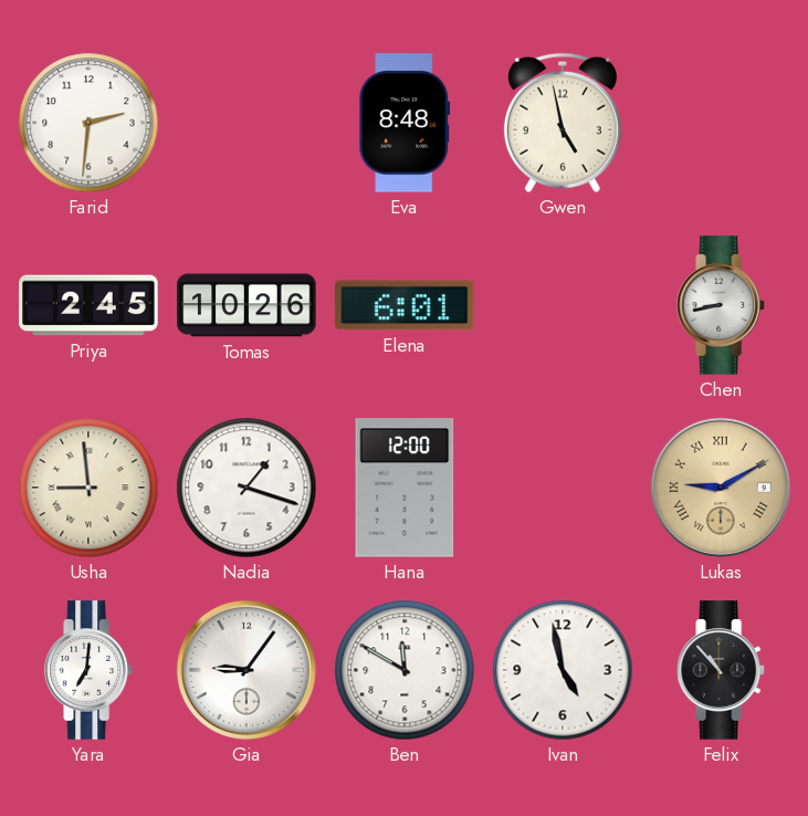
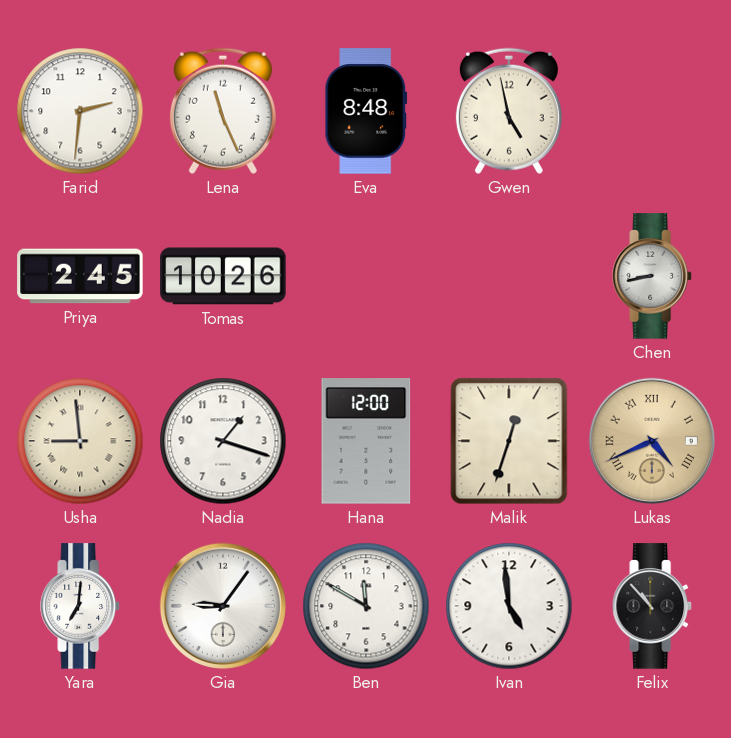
Lena: none -> 11:26
Elena: 6:01 -> none
Malik: none -> 12:33
Lukas: 9:10 -> 4:41
Ivan: 4:58 -> 4:59
